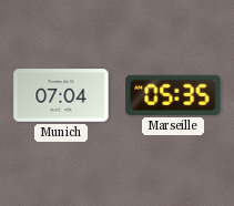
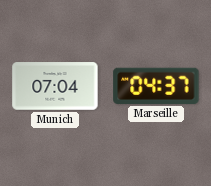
Marseille: 05:35 -> 04:37
